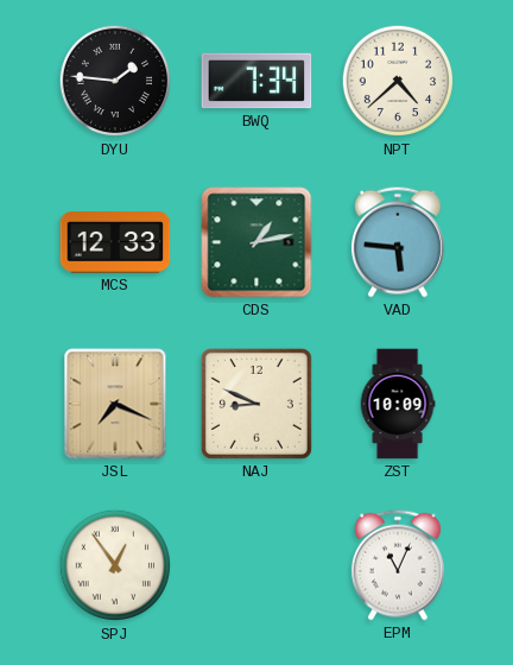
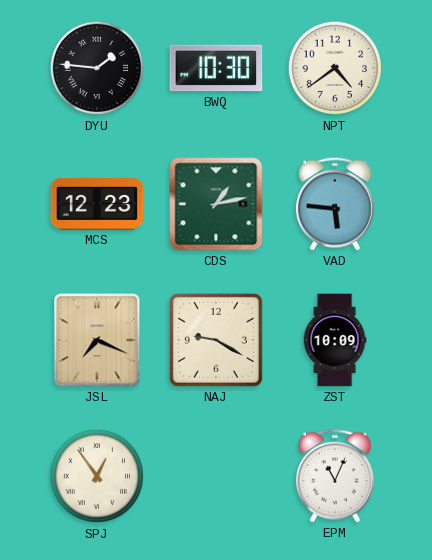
BWQ: 7:34 -> 10:30
NPT: 4:38 -> 4:39
MCS: 12:33 -> 12:23
NAJ: 8:49 -> 9:20
